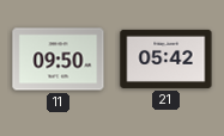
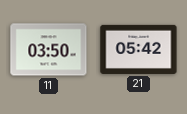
11: 09:50 -> 03:50
